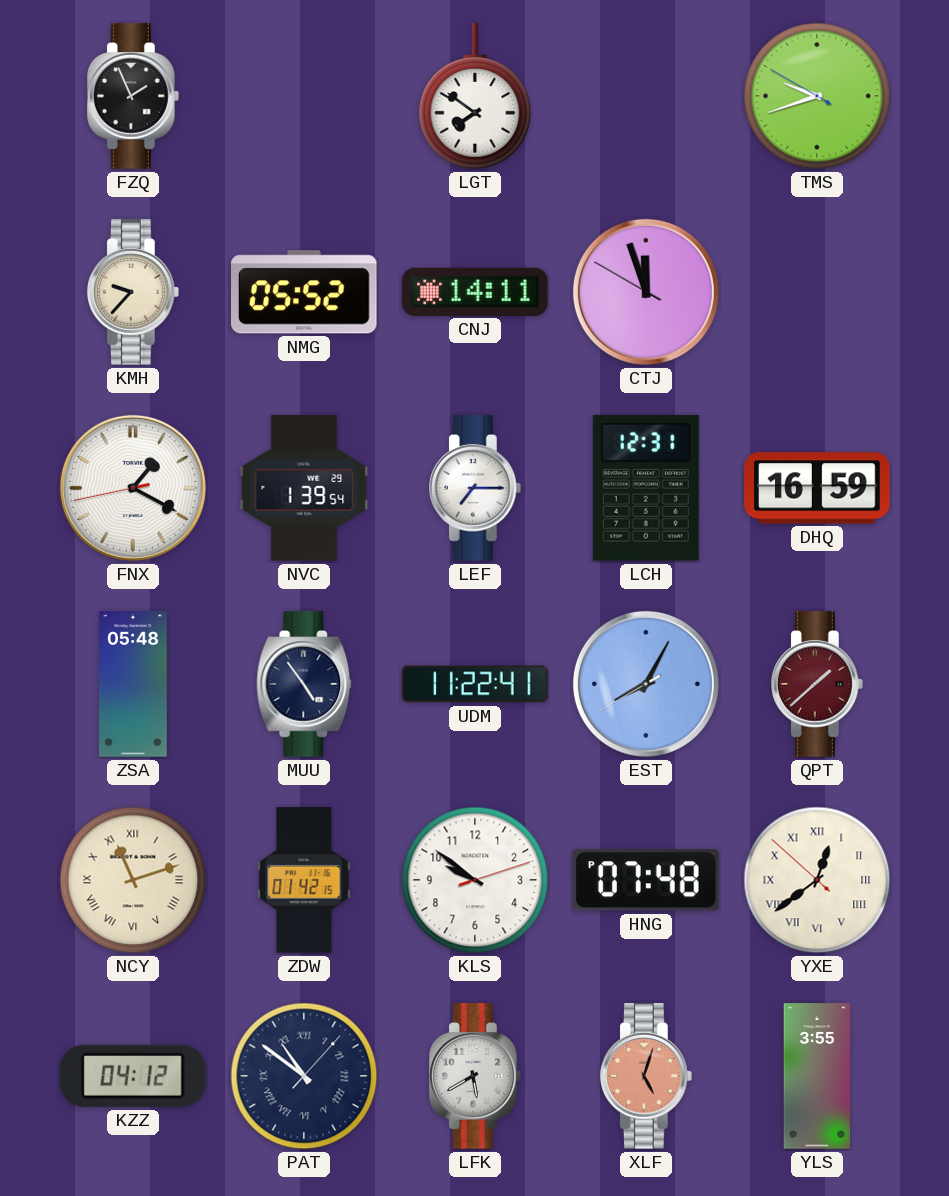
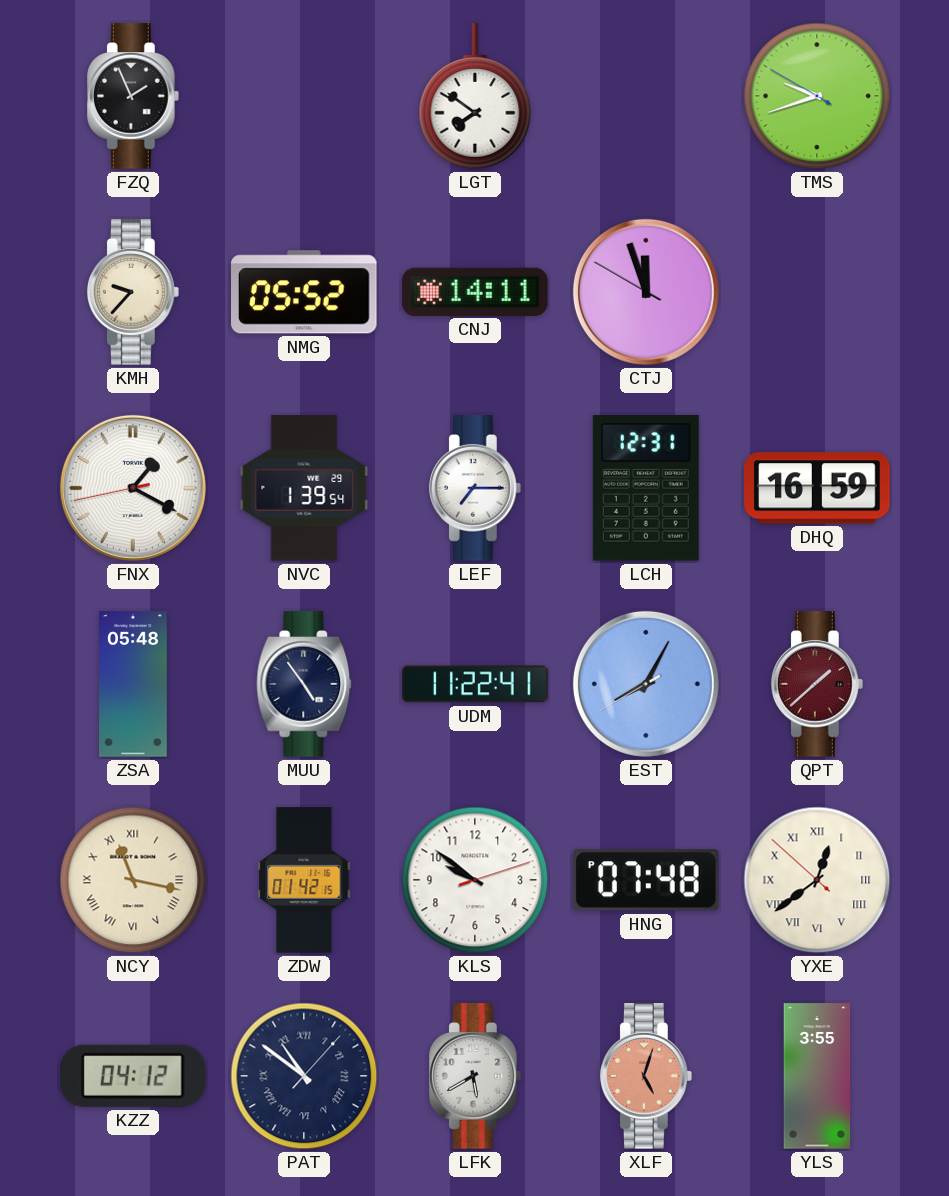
NCY: 11:12 -> 11:17
